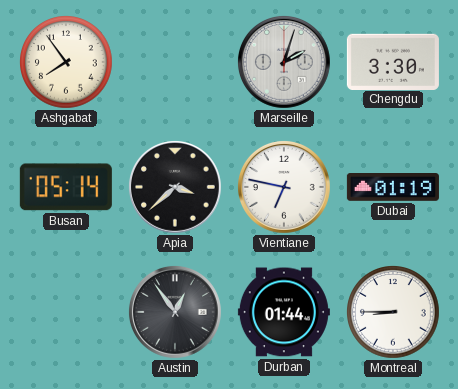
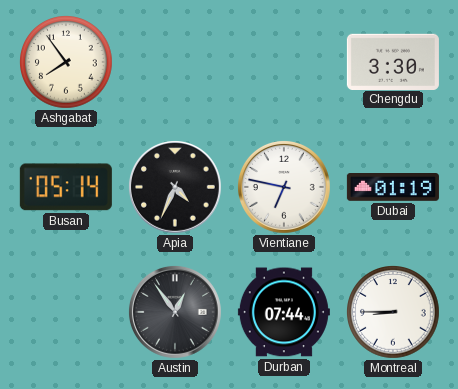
Marseille: 2:03 -> none
Apia: 3:38 -> 4:34
Durban: 01:44 -> 07:44
